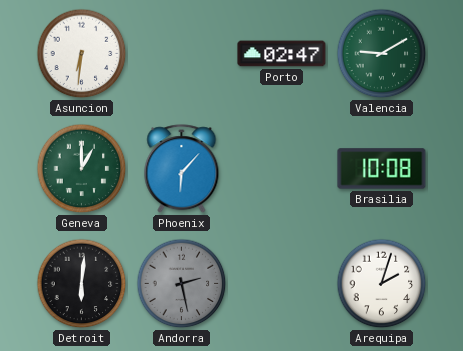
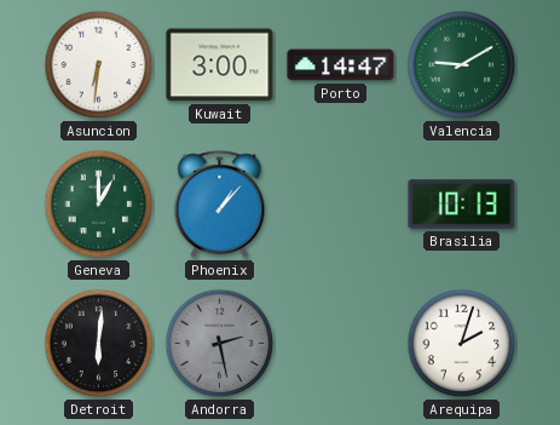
Kuwait: none -> 3:00
Porto: 02:47 -> 14:47
Phoenix: 6:07 -> 1:07
Brasilia: 10:08 -> 10:13
